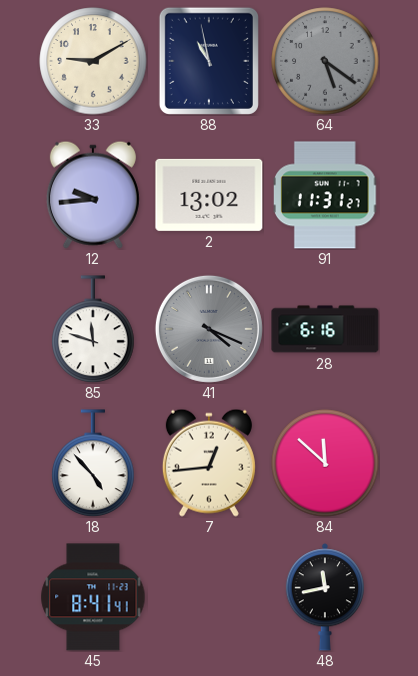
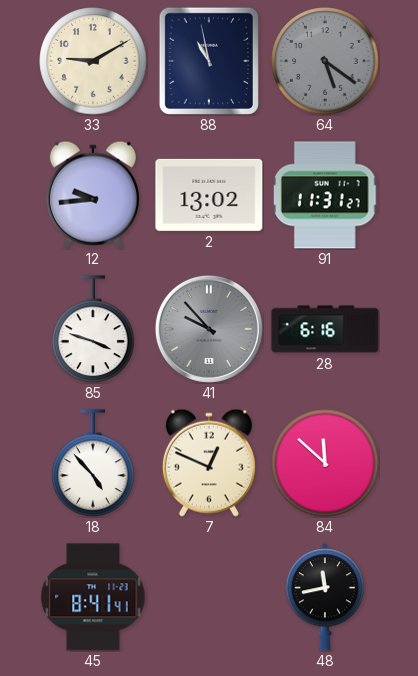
85: 11:48 -> 3:48
41: 4:19 -> 9:53
7: 12:44 -> 12:49
